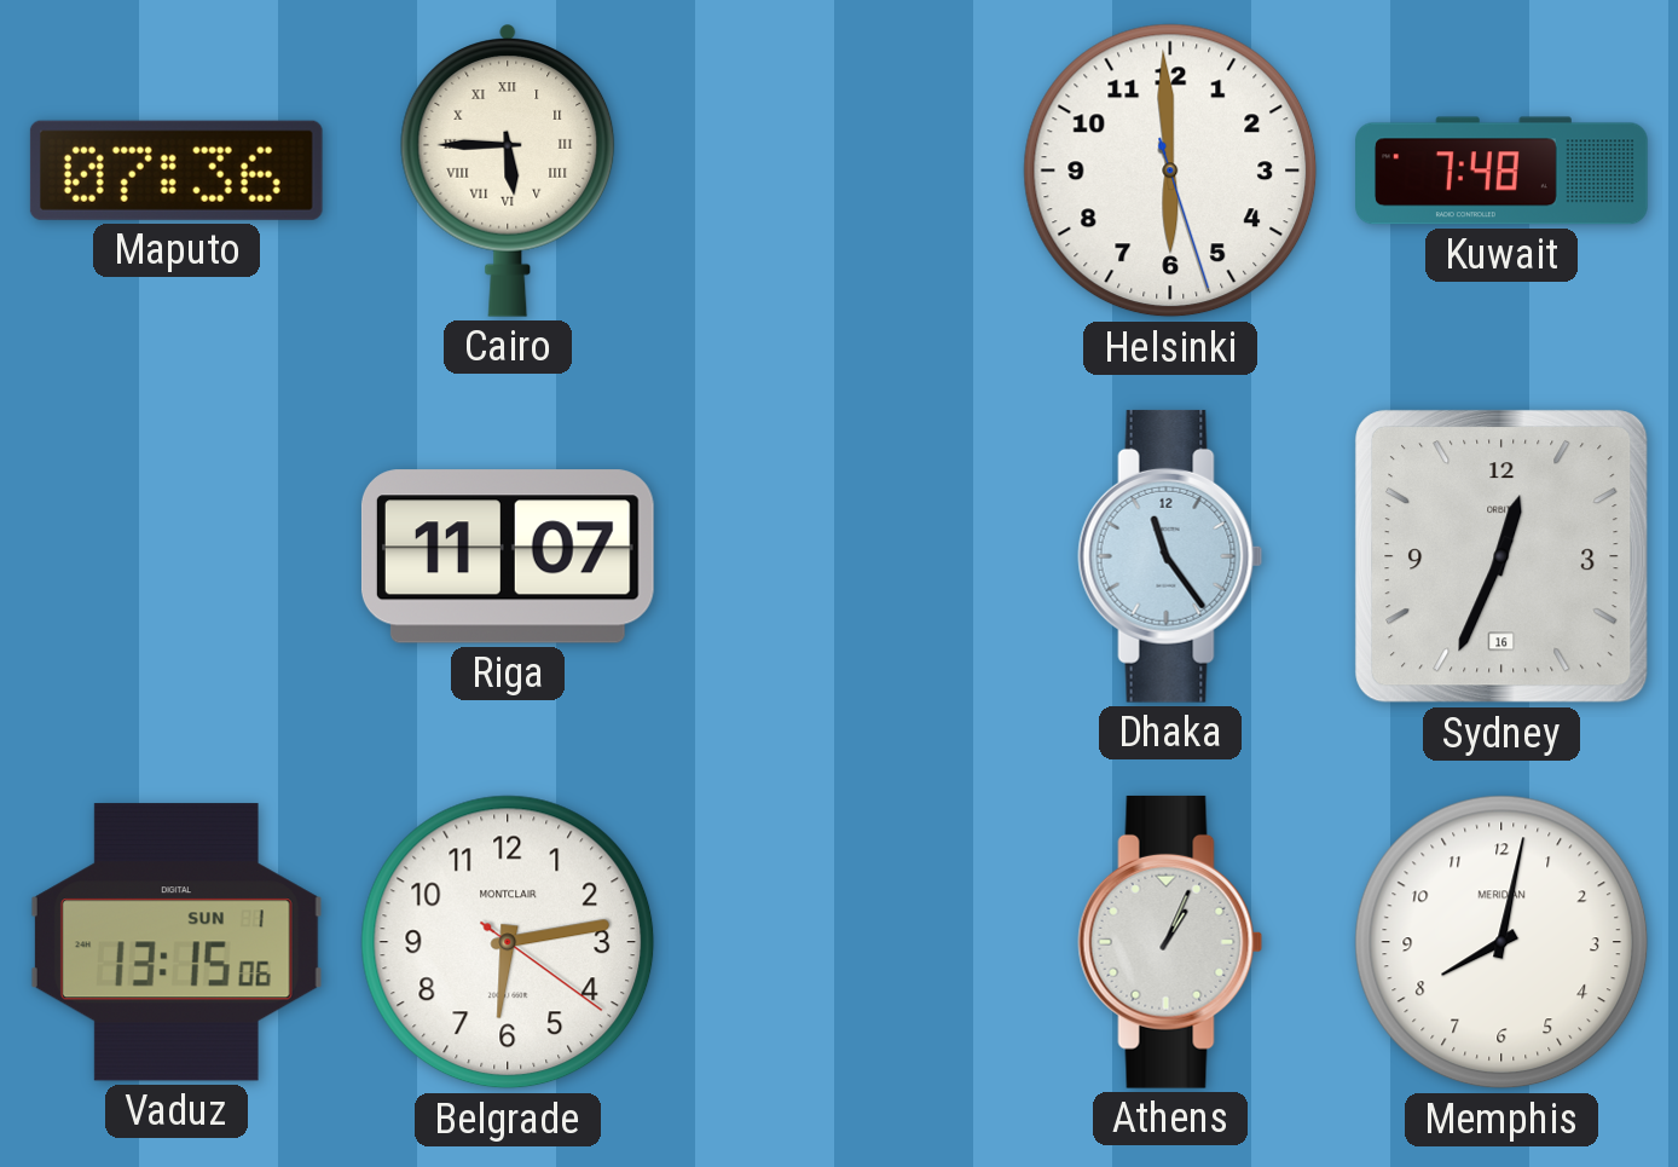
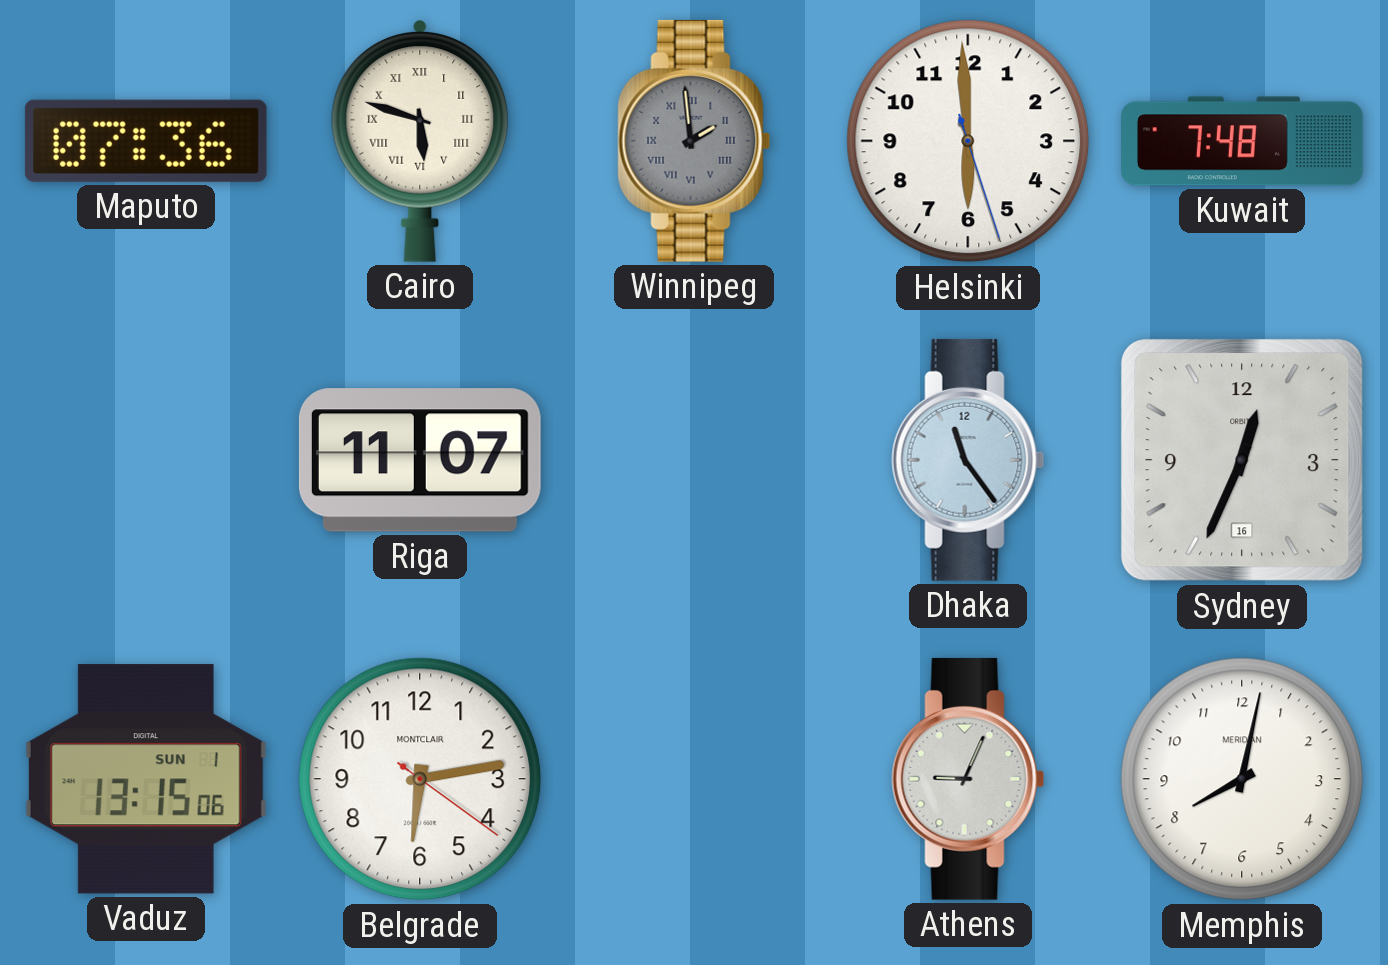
Cairo: 5:45 -> 5:48
Winnipeg: none -> 1:59
Athens: 1:04 -> 9:04
